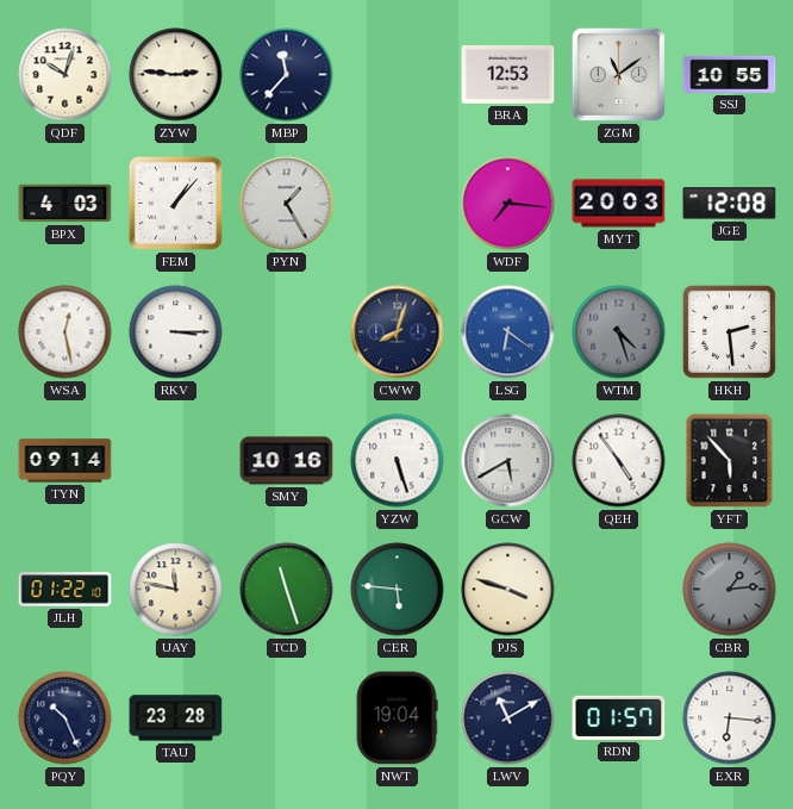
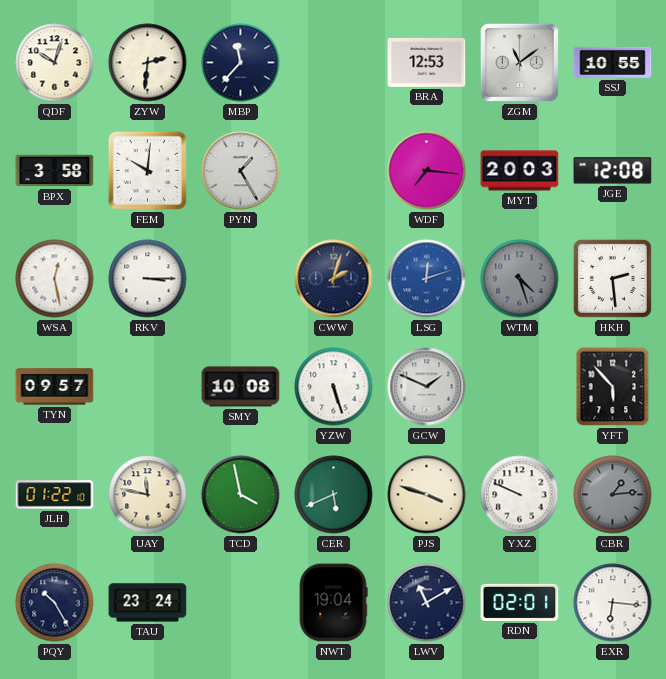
ZYW: 2:46 -> 2:31
BPX: 4:03 -> 3:58
FEM: 1:07 -> 10:01
CWW: 8:03 -> 2:03
LSG: 6:21 -> 12:12
TYN: 09:14 -> 09:57
SMY: 10:16 -> 10:08
GCW: 5:40 -> 1:49
QEH: 4:54 -> none
TCD: 11:27 -> 3:58
CER: 5:46 -> 5:41
YXZ: none -> 9:49
PQY: 10:26 -> 10:25
TAU: 23:28 -> 23:24
RDN: 01:57 -> 02:01
